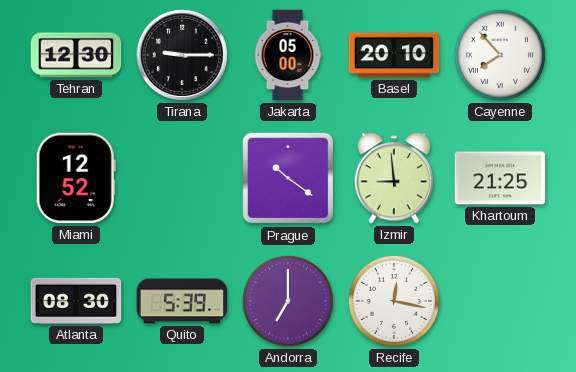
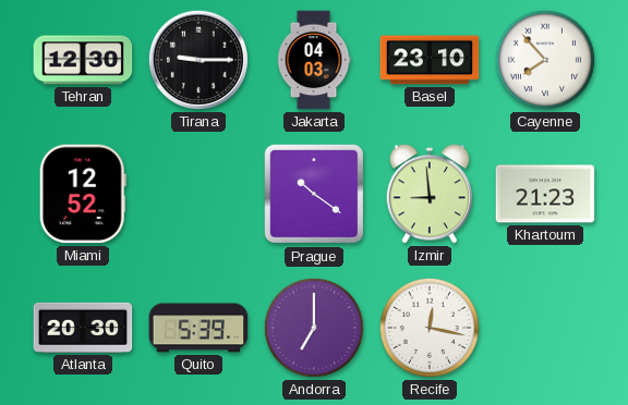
Jakarta: 05:00 -> 04:03
Basel: 20:10 -> 23:10
Khartoum: 21:25 -> 21:23
Atlanta: 08:30 -> 20:30
